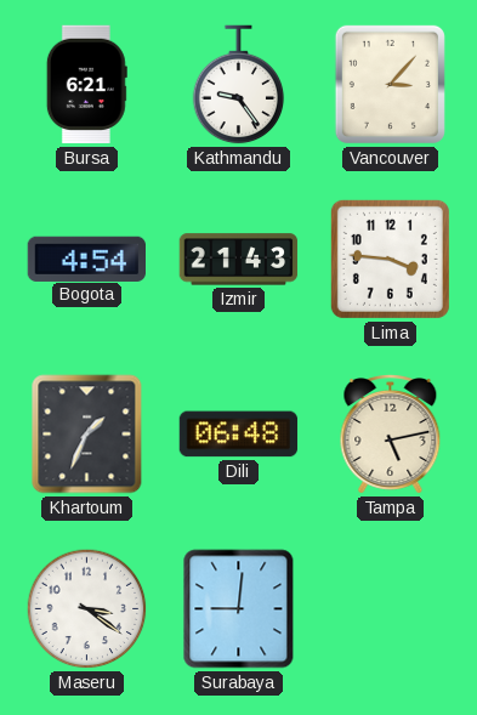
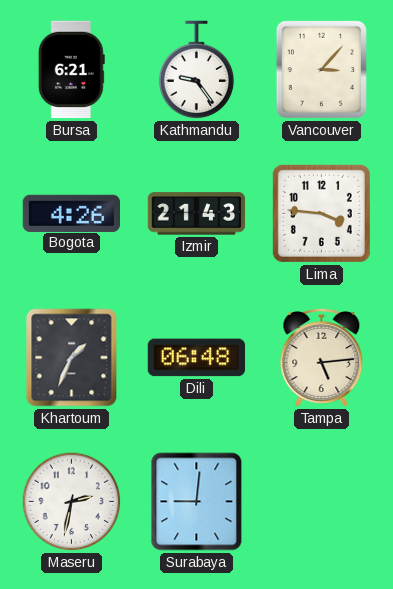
Bogota: 4:54 -> 4:26
Tampa: 5:13 -> 5:14
Maseru: 3:21 -> 2:32
